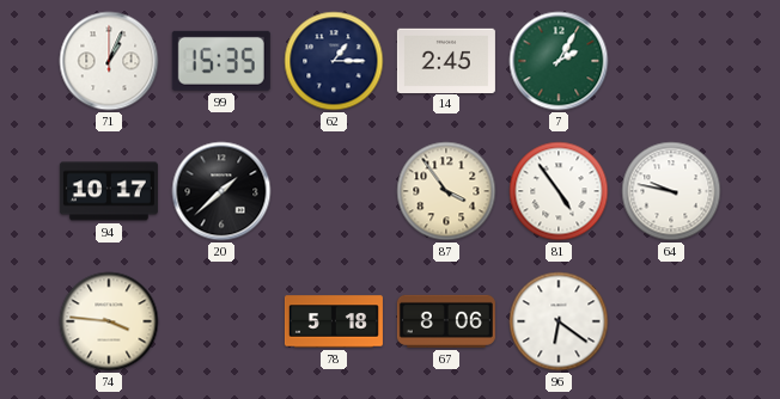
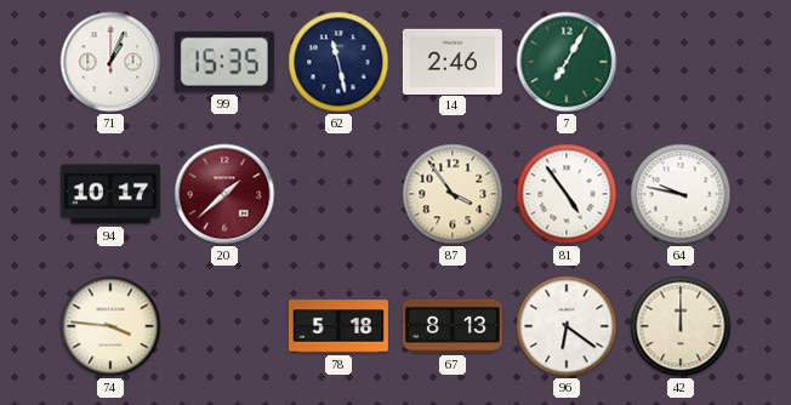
62: 1:15 -> 11:28
14: 2:45 -> 2:46
7: 2:05 -> 7:05
20 dial: black -> burgundy
67: 8:06 -> 8:13
42: none -> 12:00
